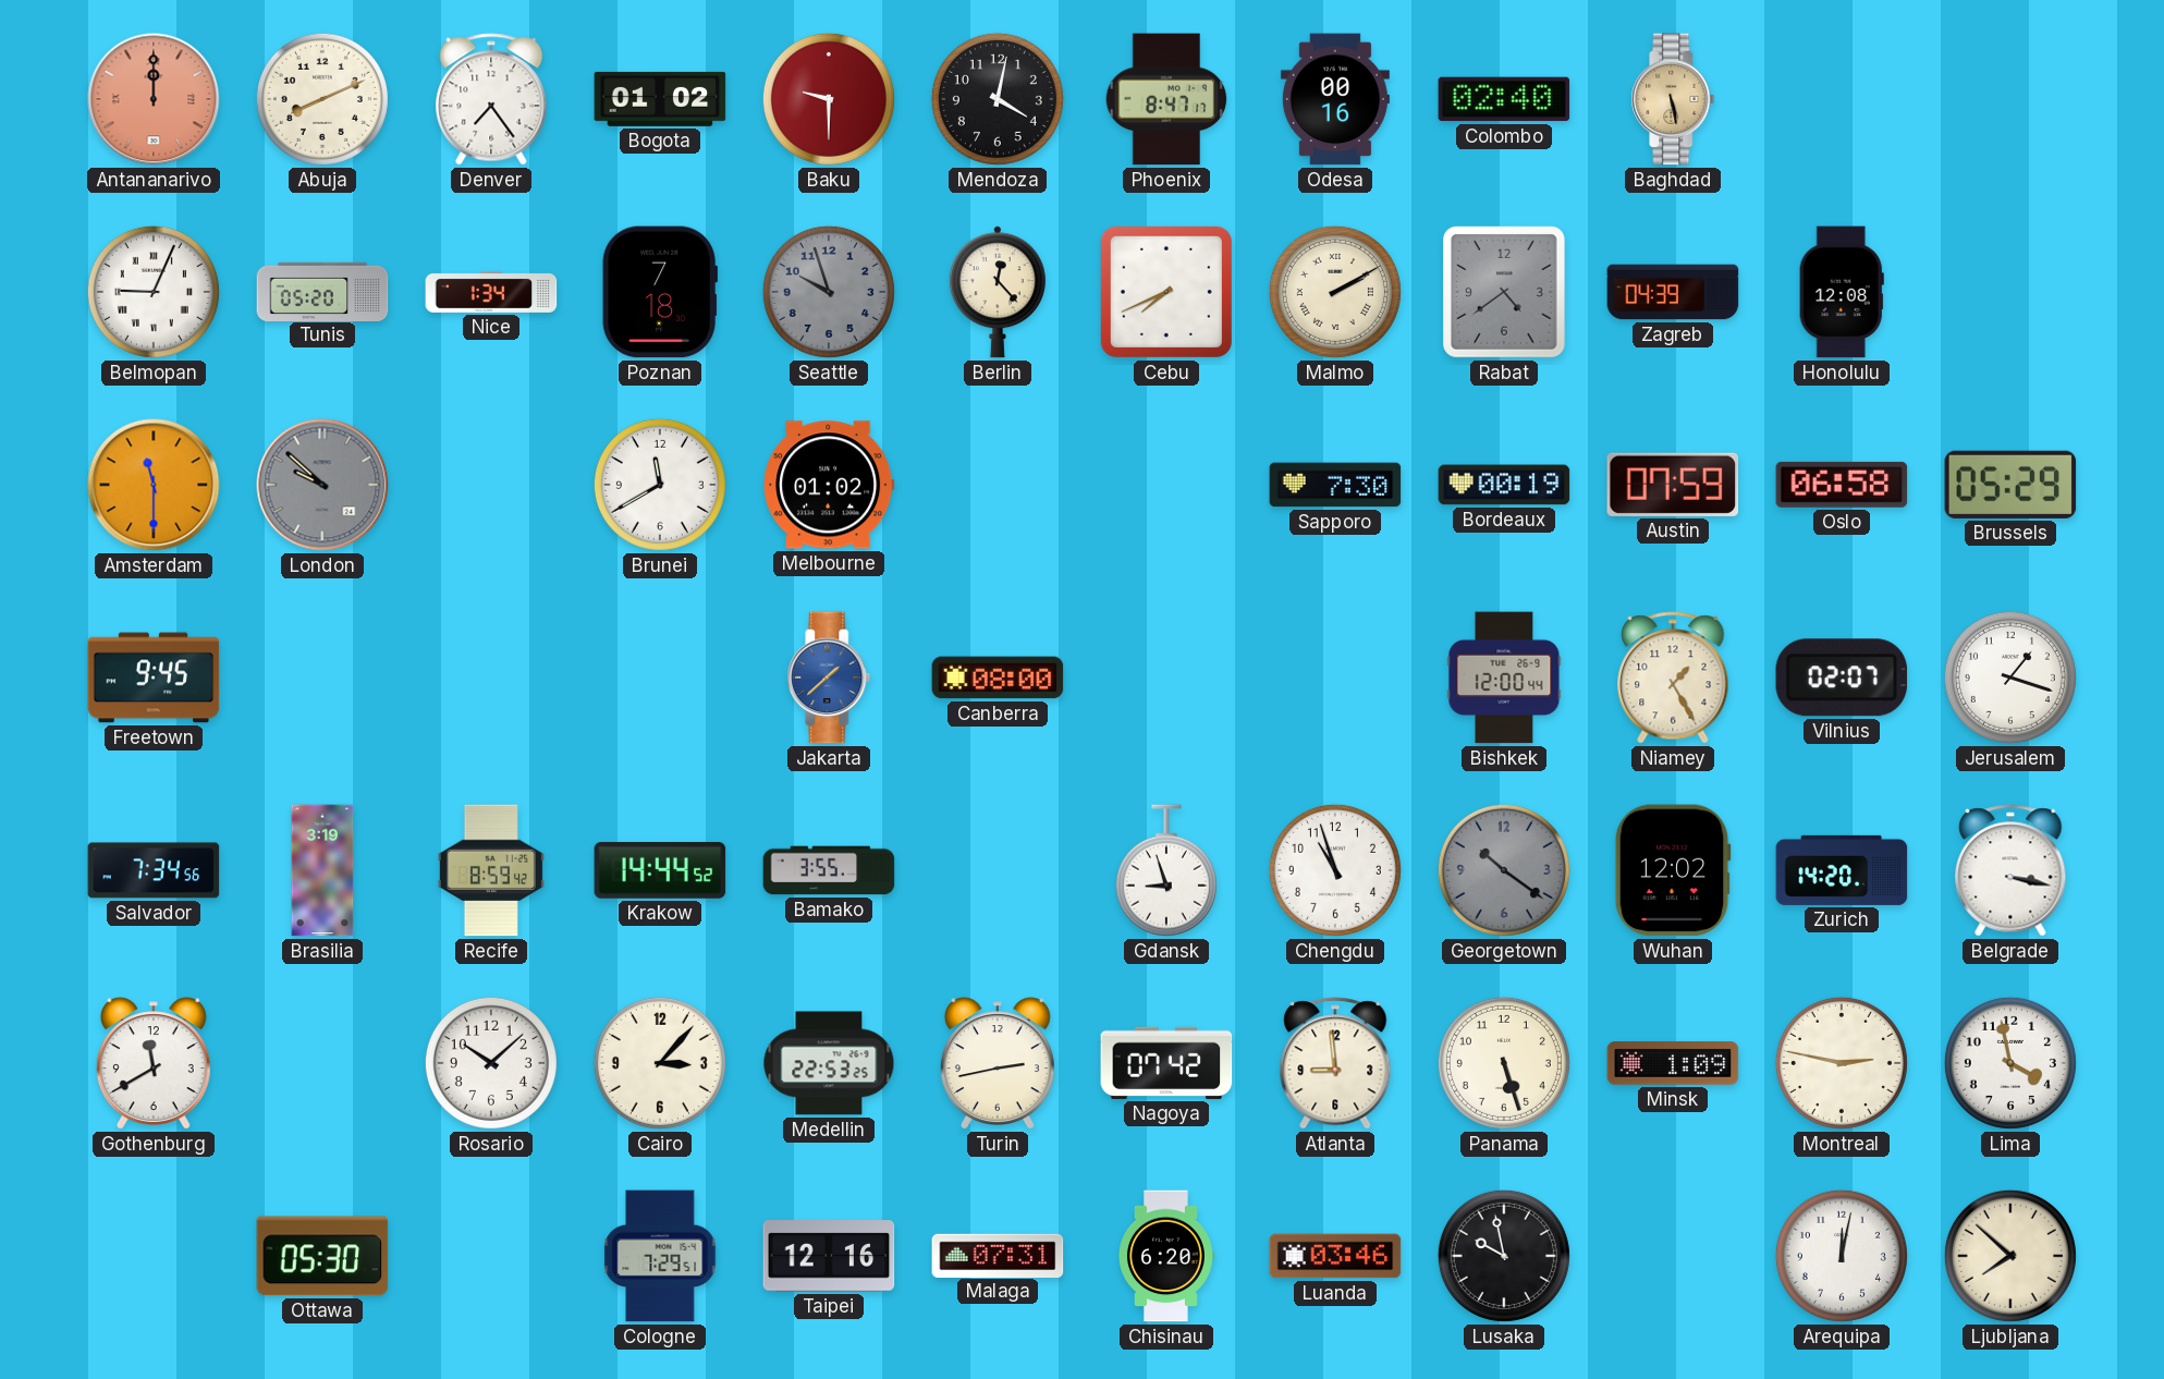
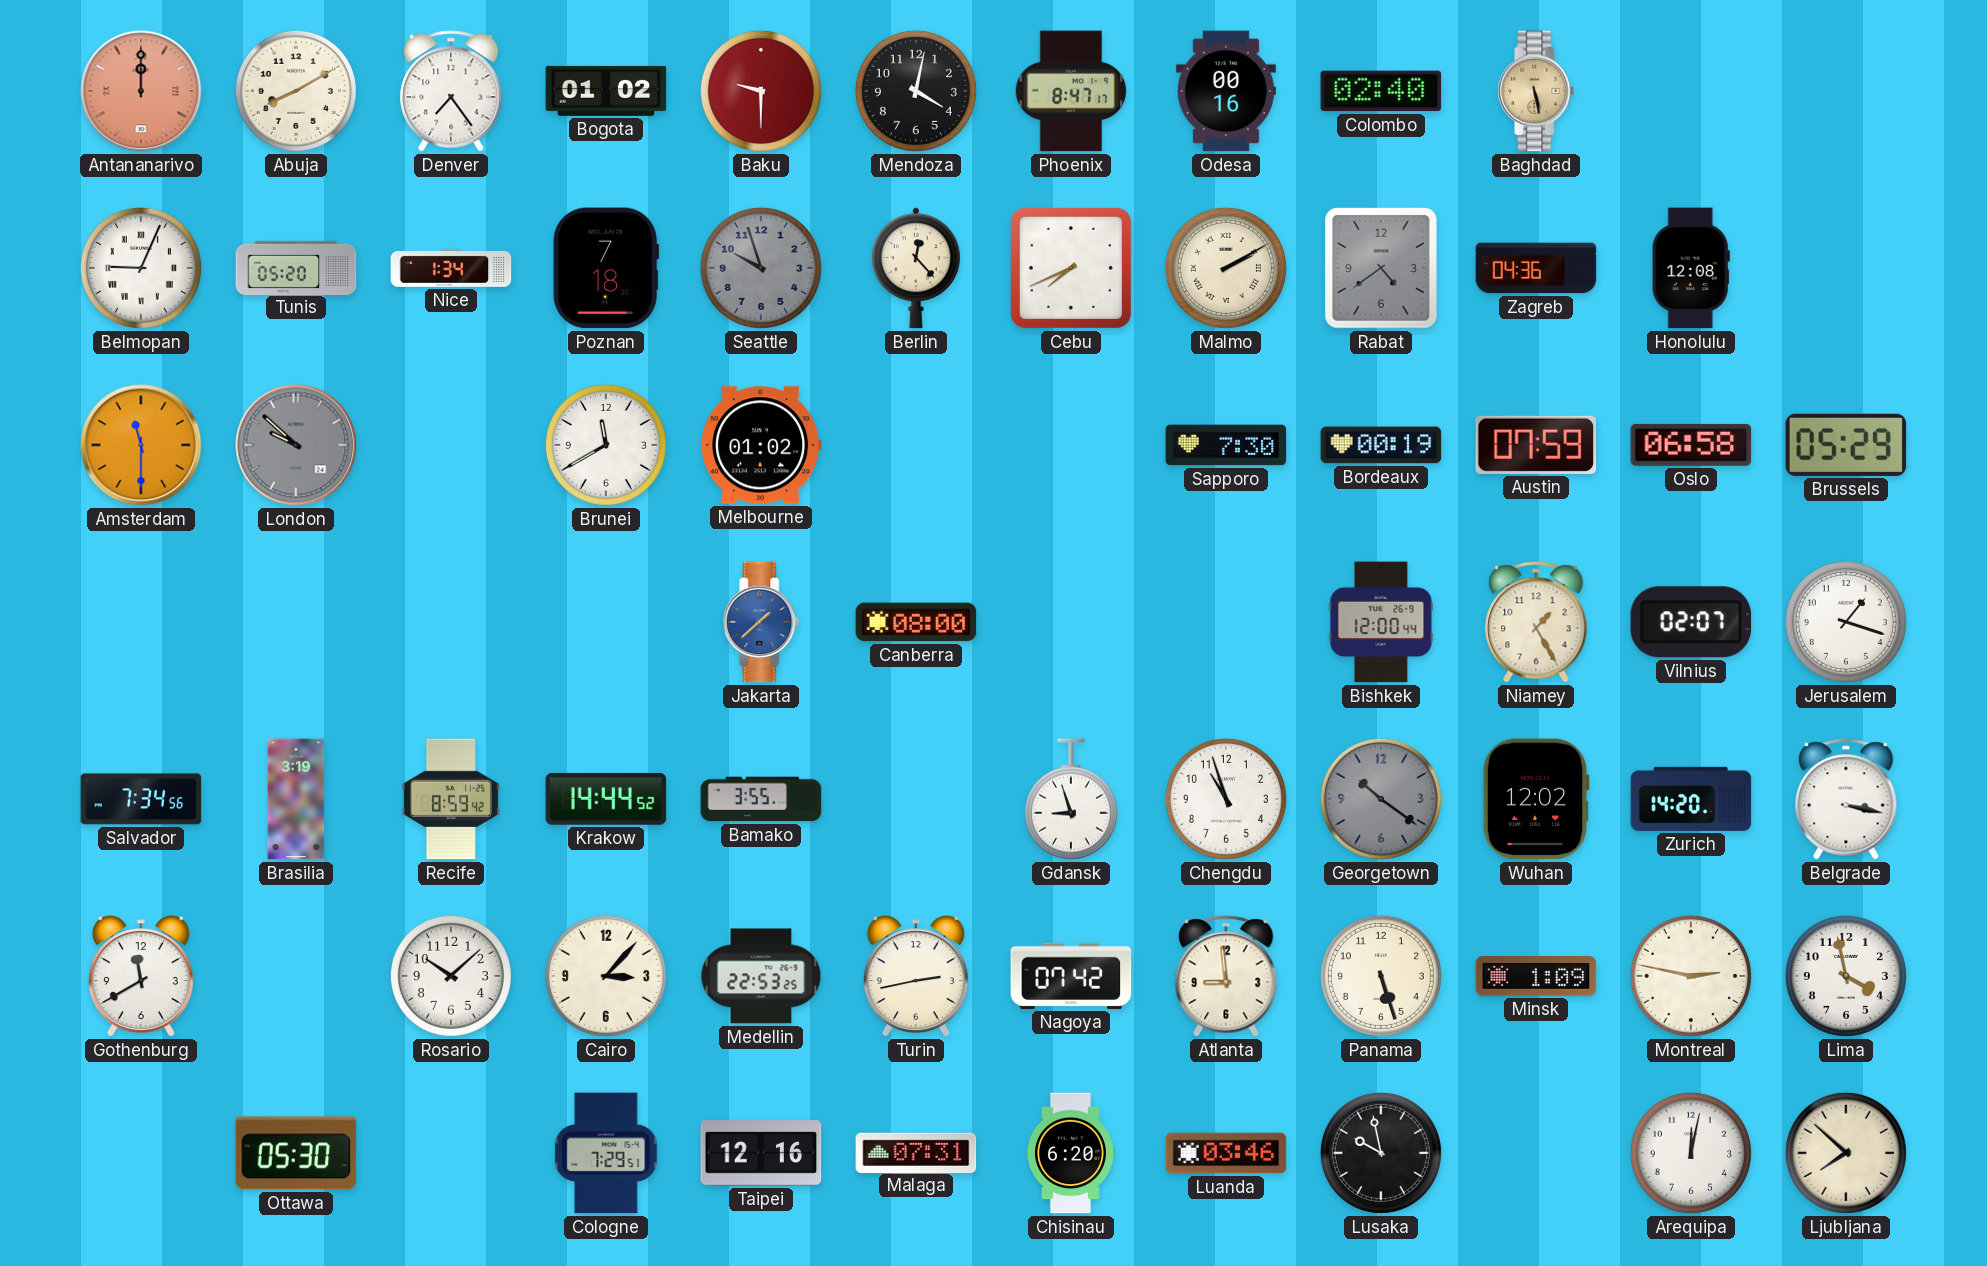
Abuja: 8:11 -> 8:10
Zagreb: 04:39 -> 04:36
Freetown: 9:45 -> none
